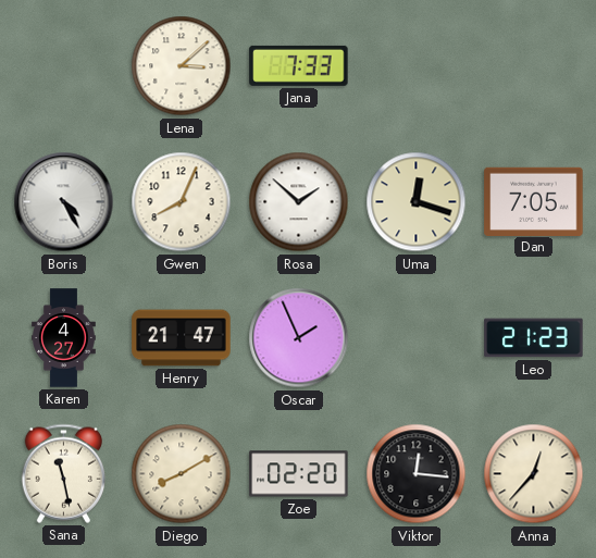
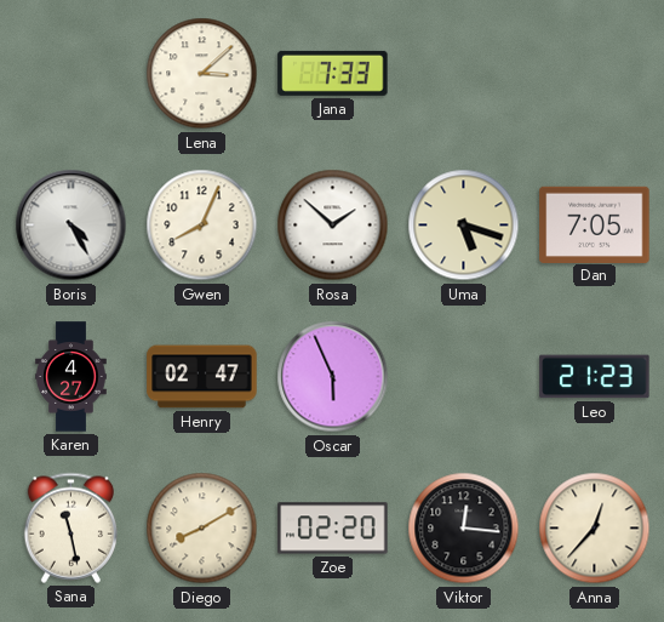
Uma: 12:18 -> 5:18
Henry: 21:47 -> 02:47
Oscar: 1:56 -> 5:56
